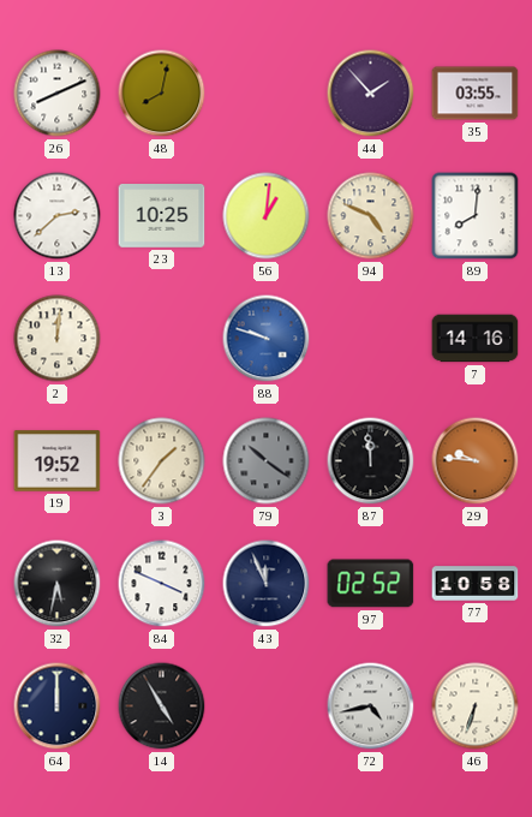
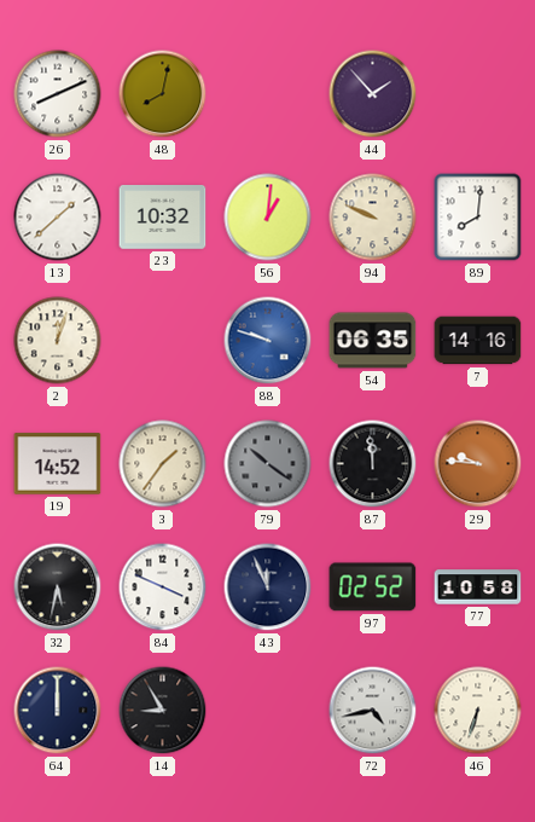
35: 03:55 -> none
13: 2:38 -> 1:38
23: 10:25 -> 10:32
94: 4:49 -> 9:49
2: 12:01 -> 12:03
54: none -> 06:35
19: 19:52 -> 14:52
14: 4:55 -> 8:55
